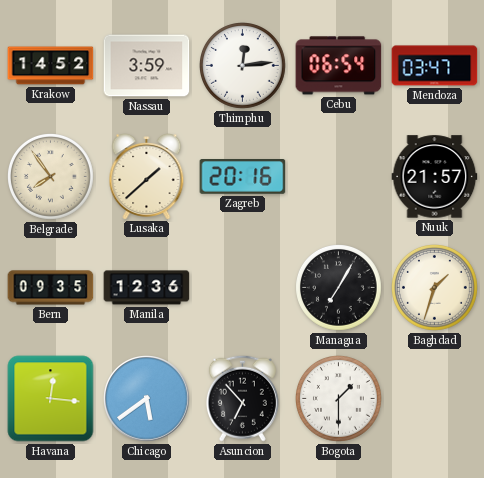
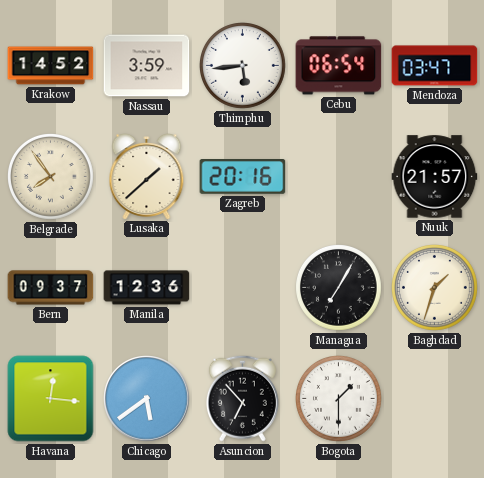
Thimphu: 12:14 -> 5:44
Bern: 09:35 -> 09:37
